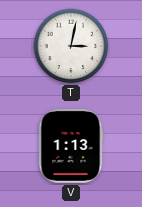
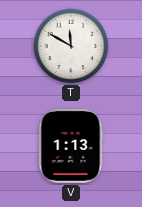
T: 3:02 -> 11:50
